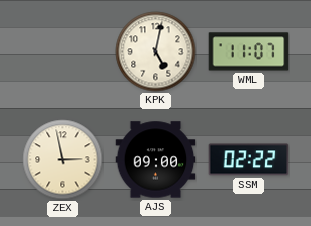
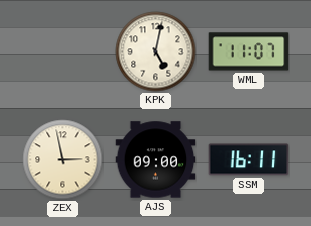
SSM: 02:22 -> 16:11
